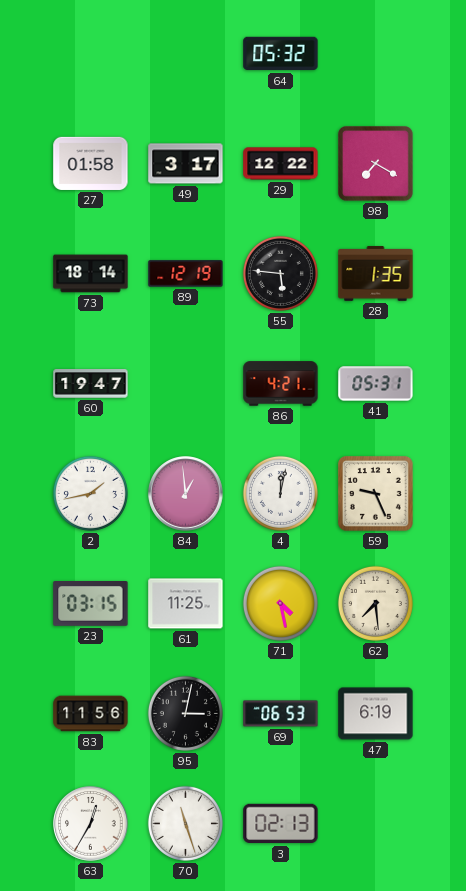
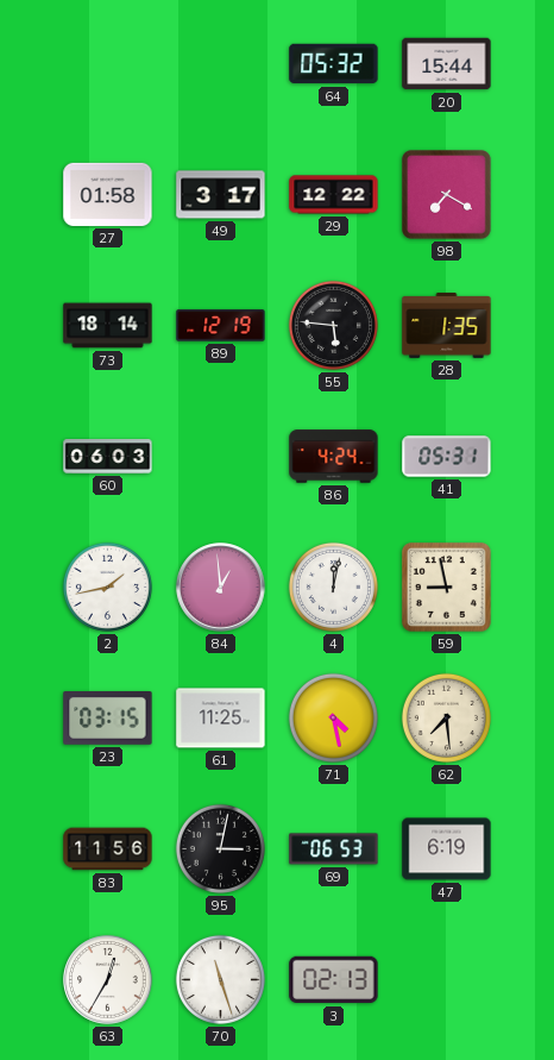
20: none -> 15:44
60: 19:47 -> 06:03
86: 4:21 -> 4:24
59: 9:26 -> 8:58
